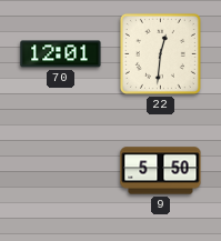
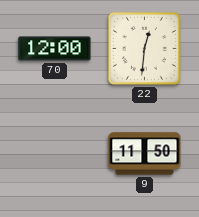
70: 12:01 -> 12:00
9: 5:50 -> 11:50
